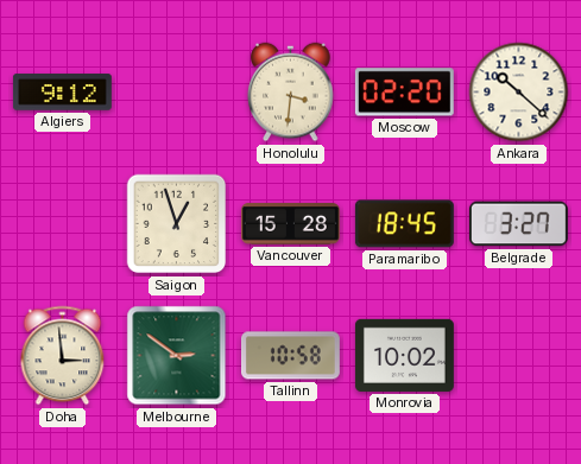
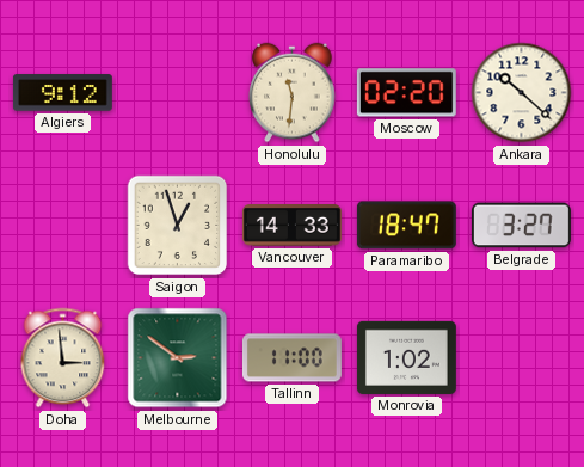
Honolulu: 3:31 -> 11:31
Vancouver: 15:28 -> 14:33
Paramaribo: 18:45 -> 18:47
Tallinn: 10:58 -> 11:00
Monrovia: 10:02 -> 1:02
